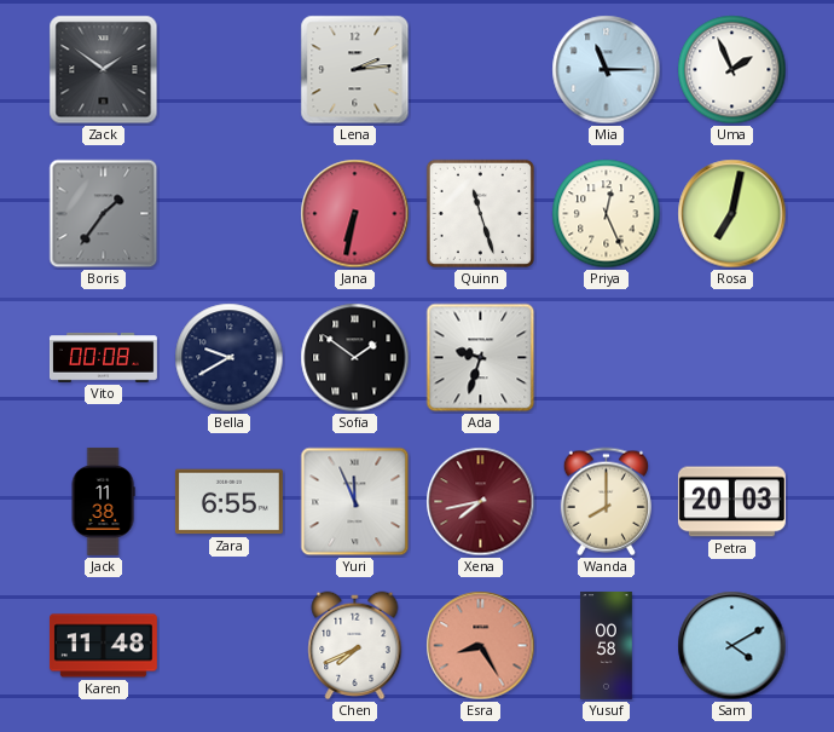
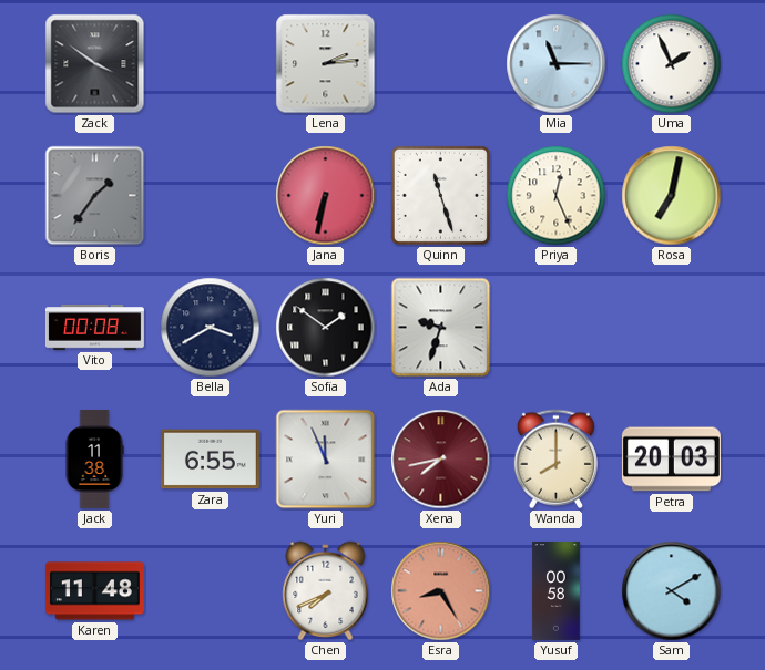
Zack: 1:51 -> 3:51
Bella: 9:40 -> 3:40
